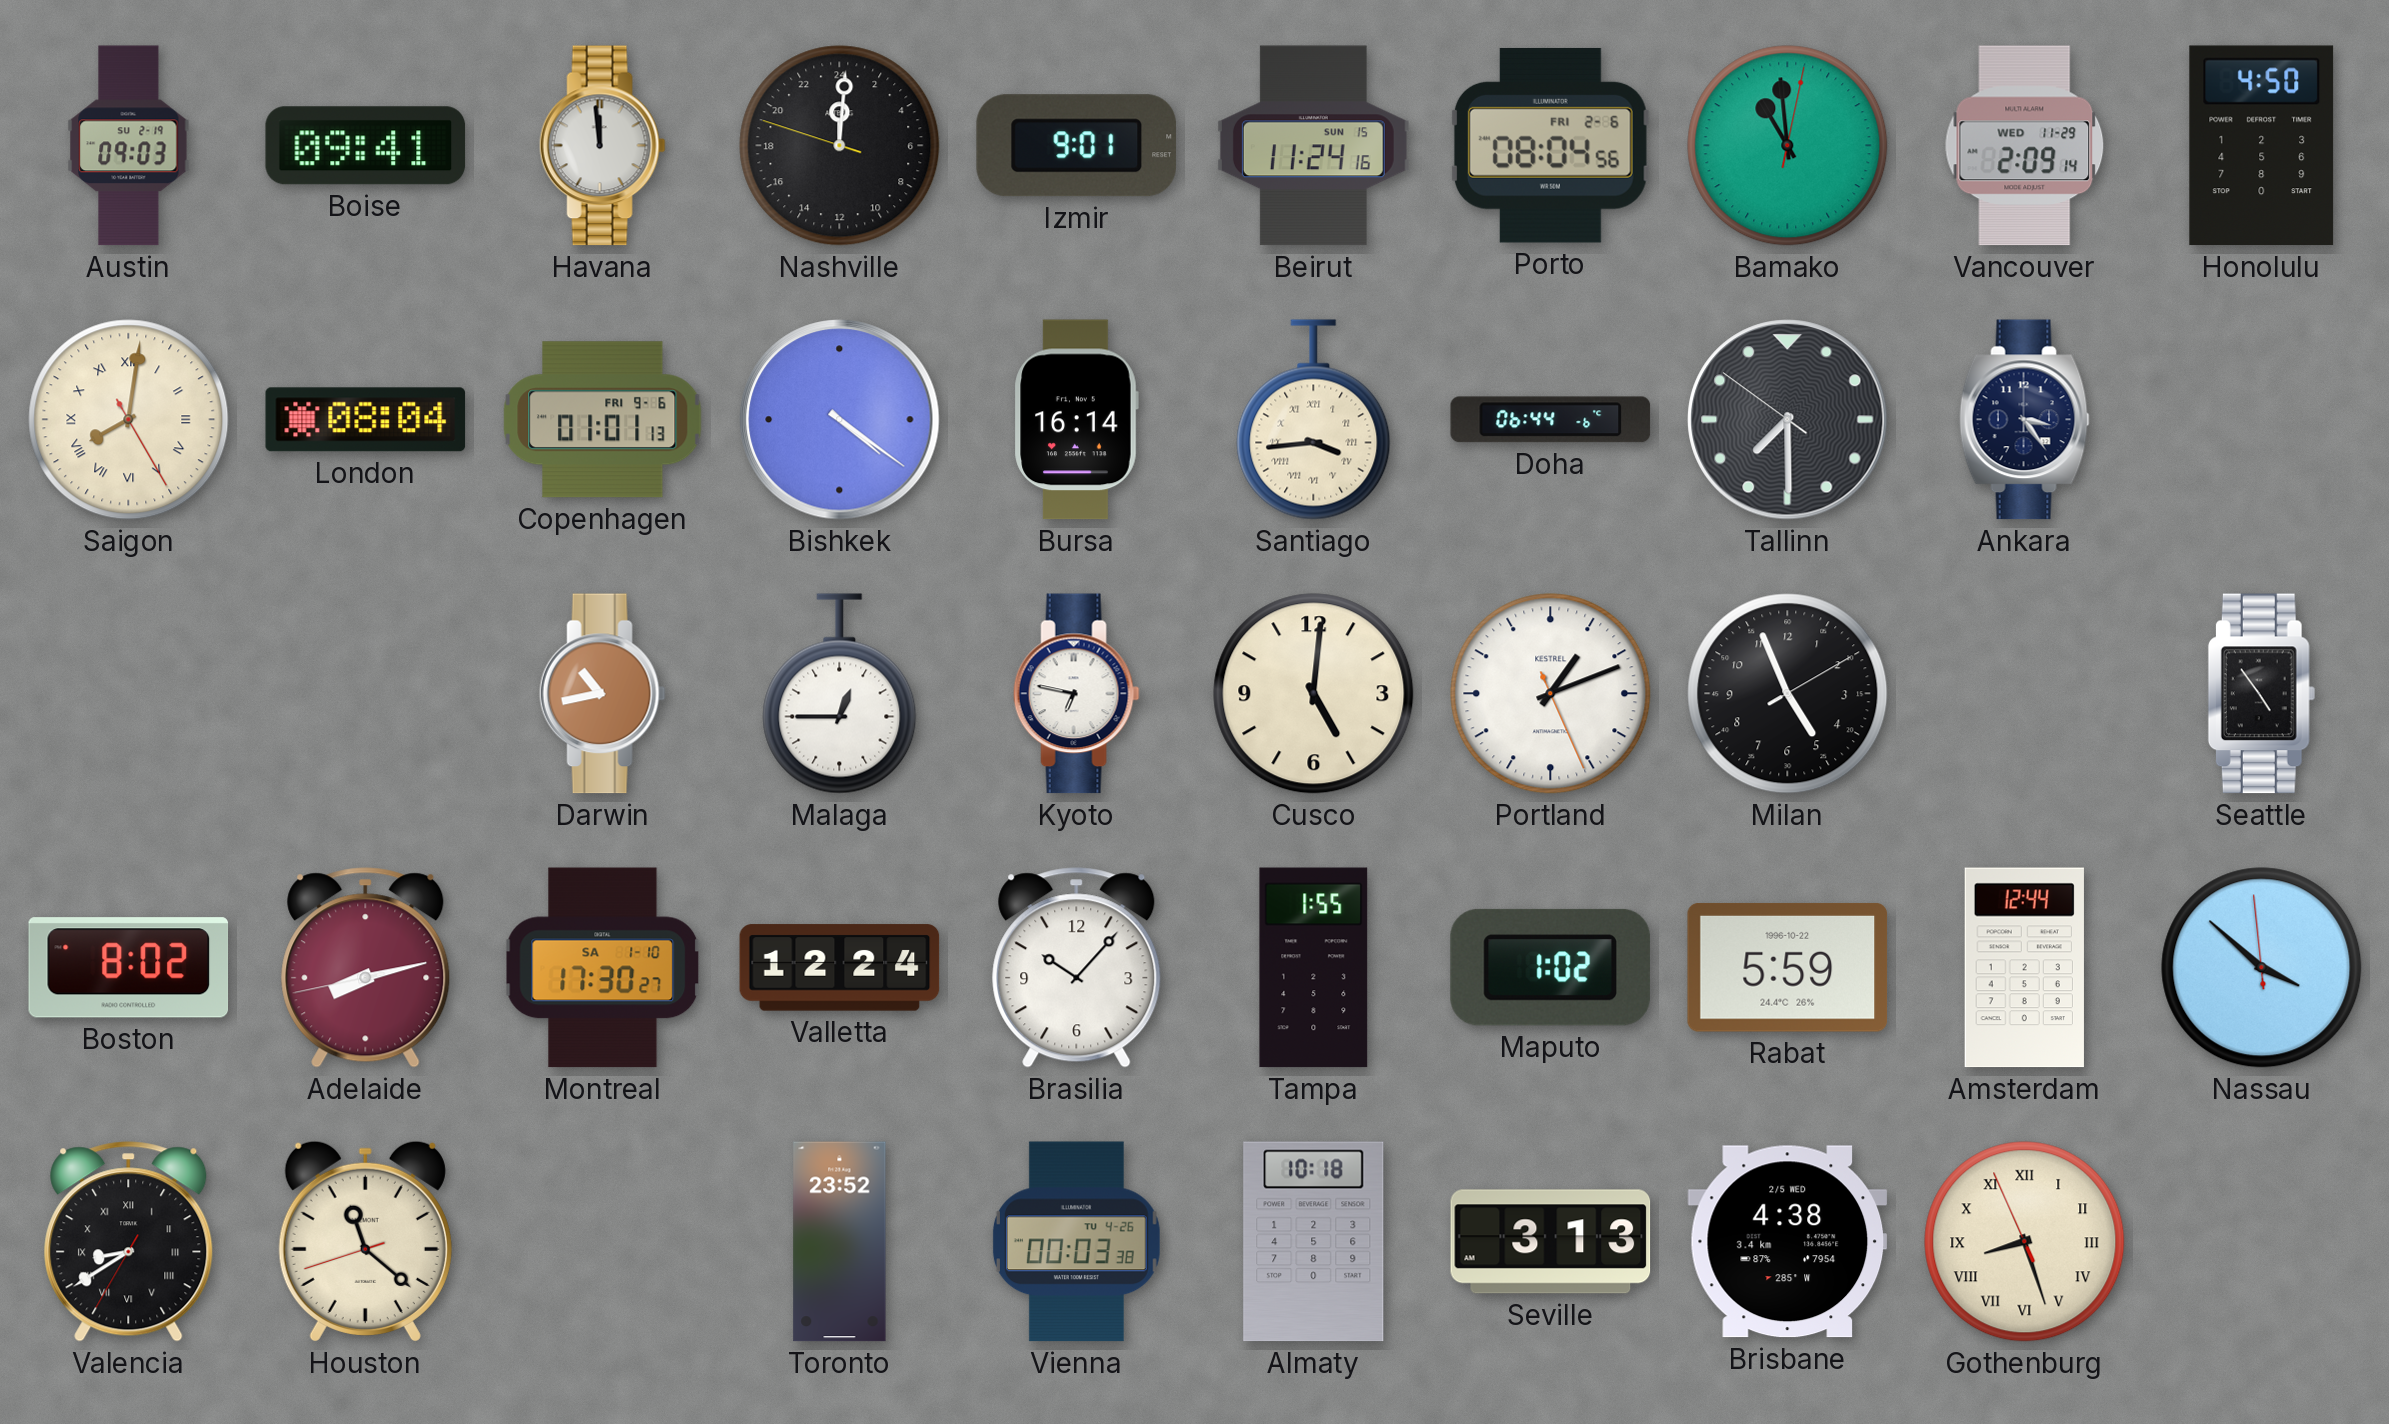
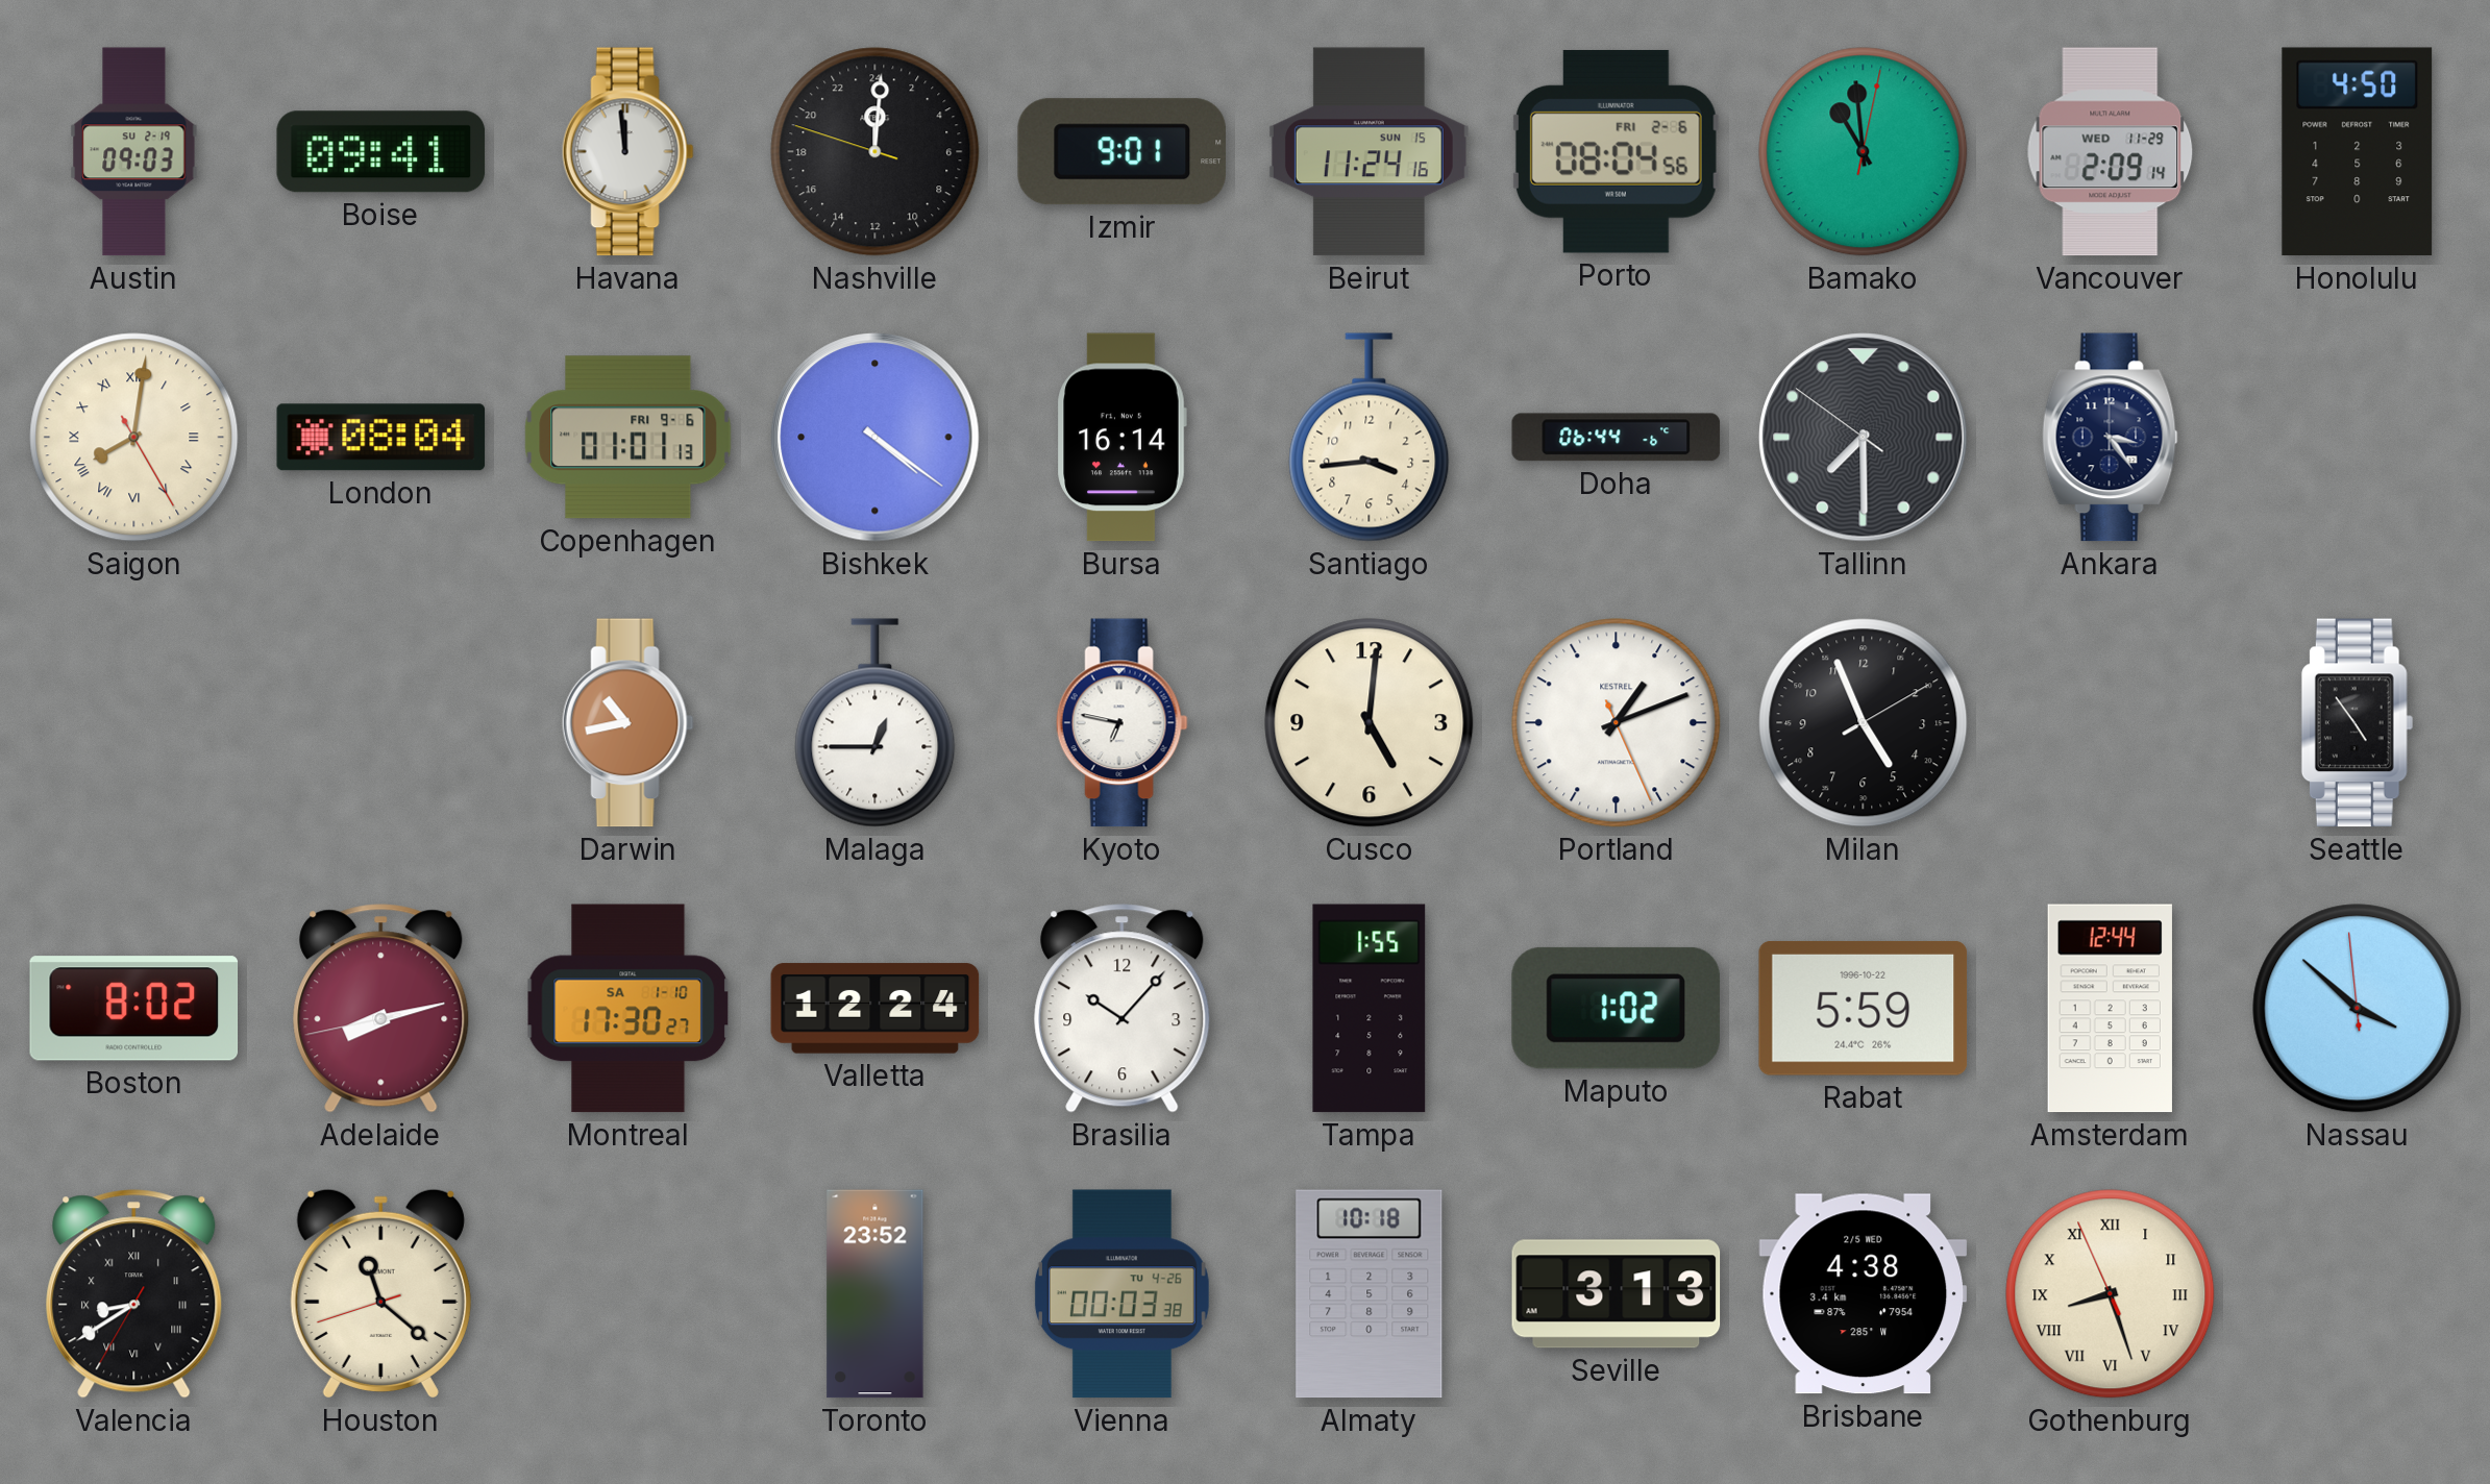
Santiago numerals: Roman -> Arabic
